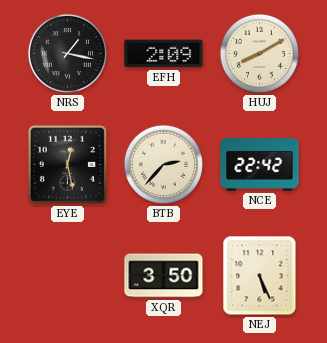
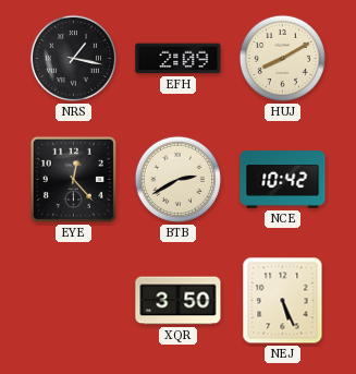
EYE: 12:28 -> 12:23
BTB: 2:37 -> 2:40
NCE: 22:42 -> 10:42
